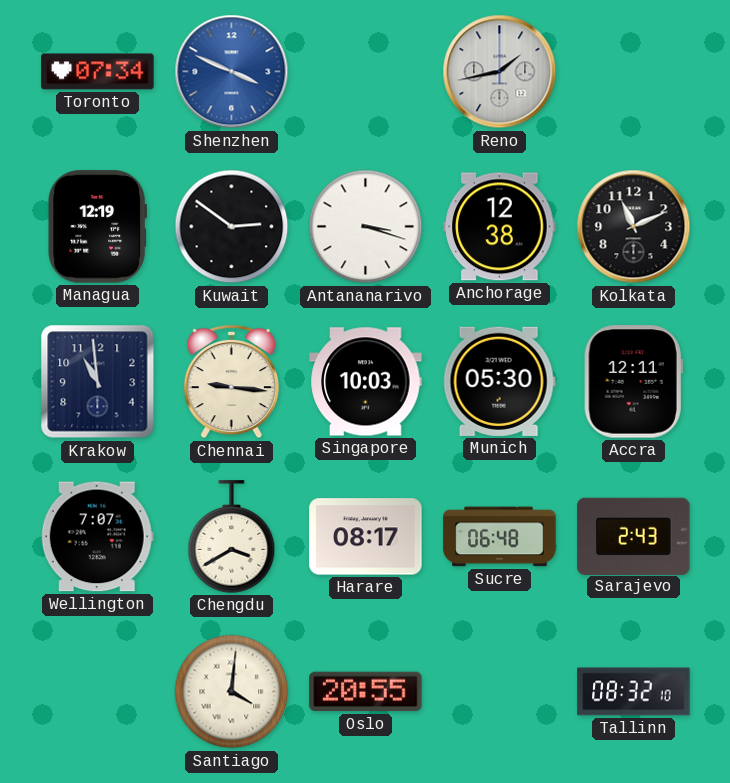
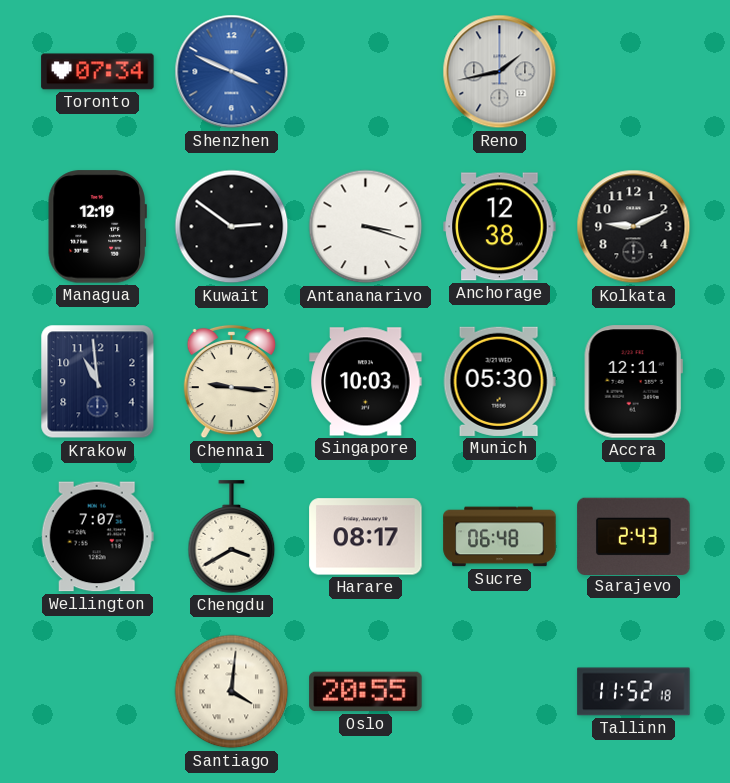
Kolkata: 11:11 -> 9:11
Tallinn: 08:32 -> 11:52
